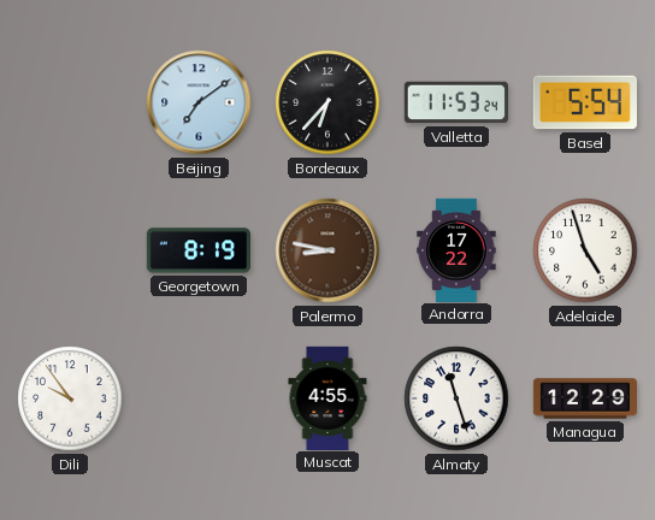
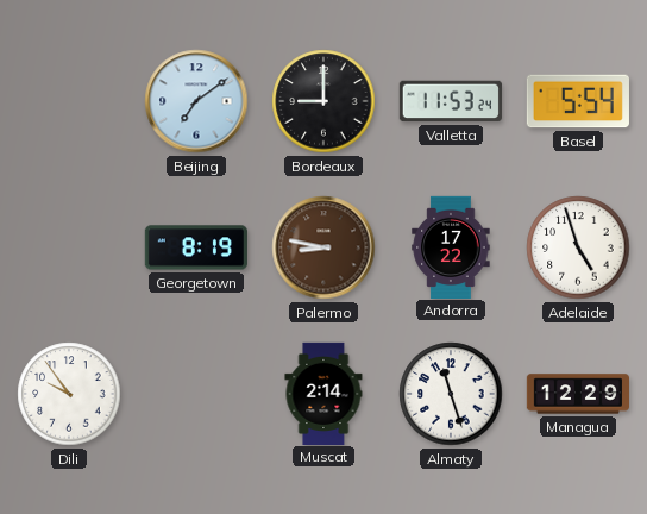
Bordeaux: 6:37 -> 9:00
Muscat: 4:55 -> 2:14
